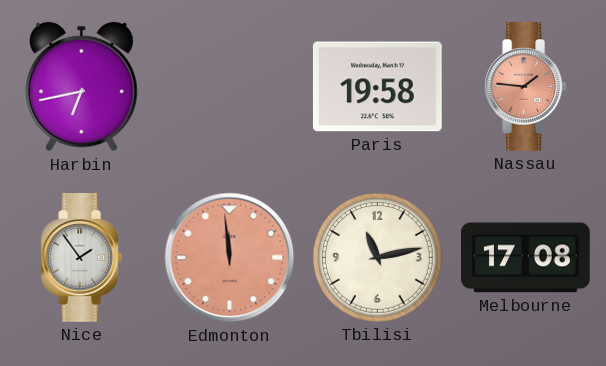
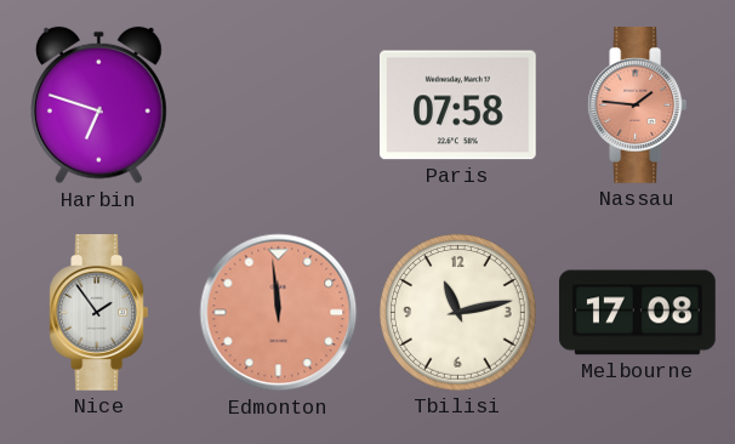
Harbin: 6:43 -> 6:48
Paris: 19:58 -> 07:58
